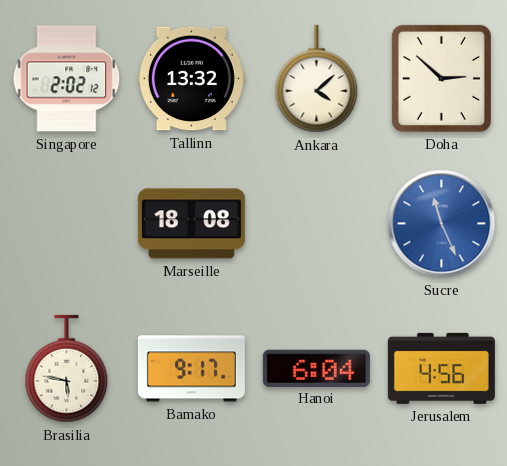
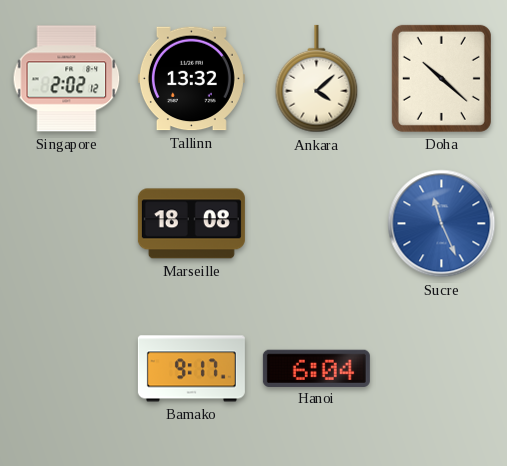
Doha: 2:52 -> 10:22
Brasilia: 5:47 -> none
Jerusalem: 4:56 -> none
